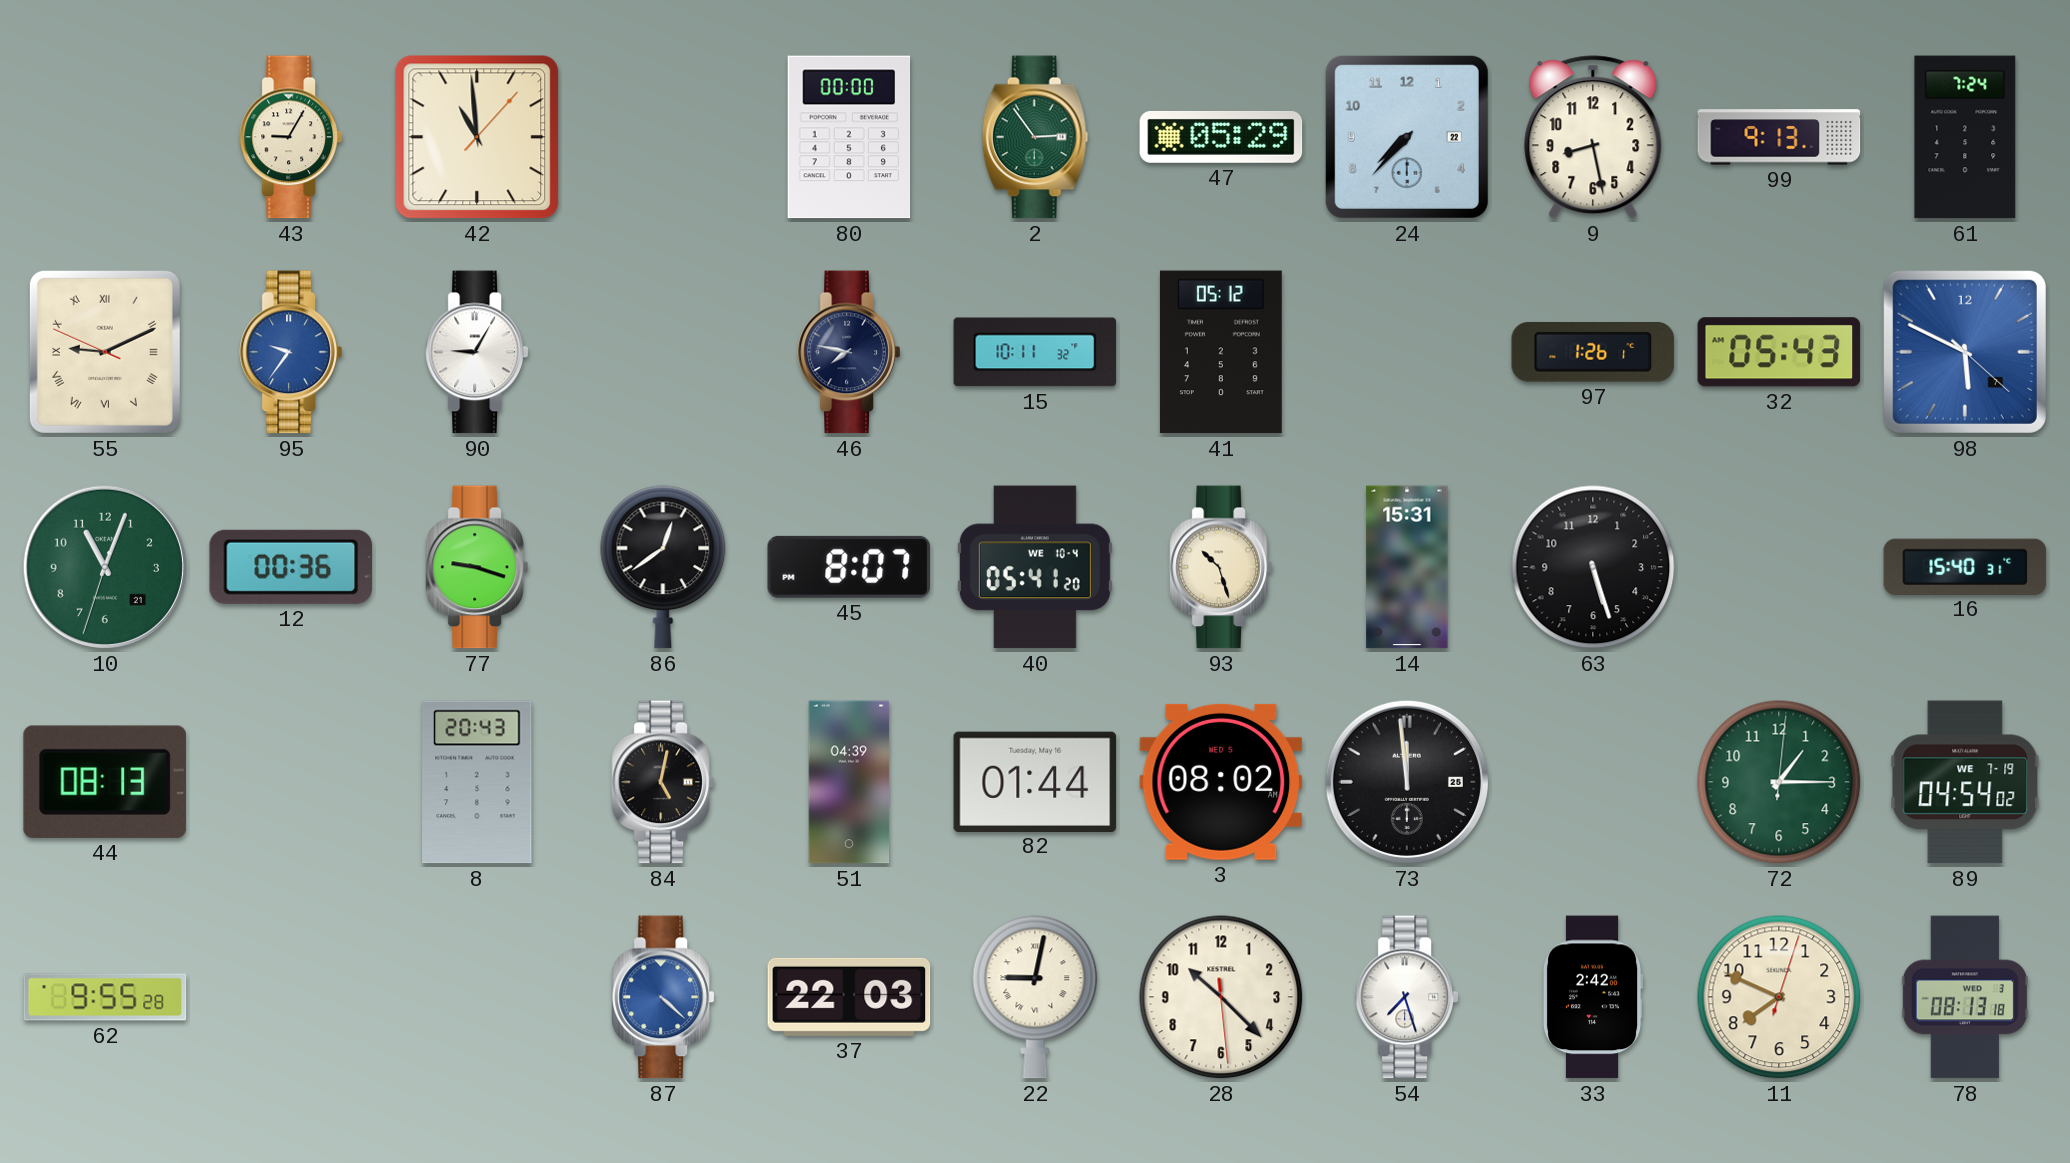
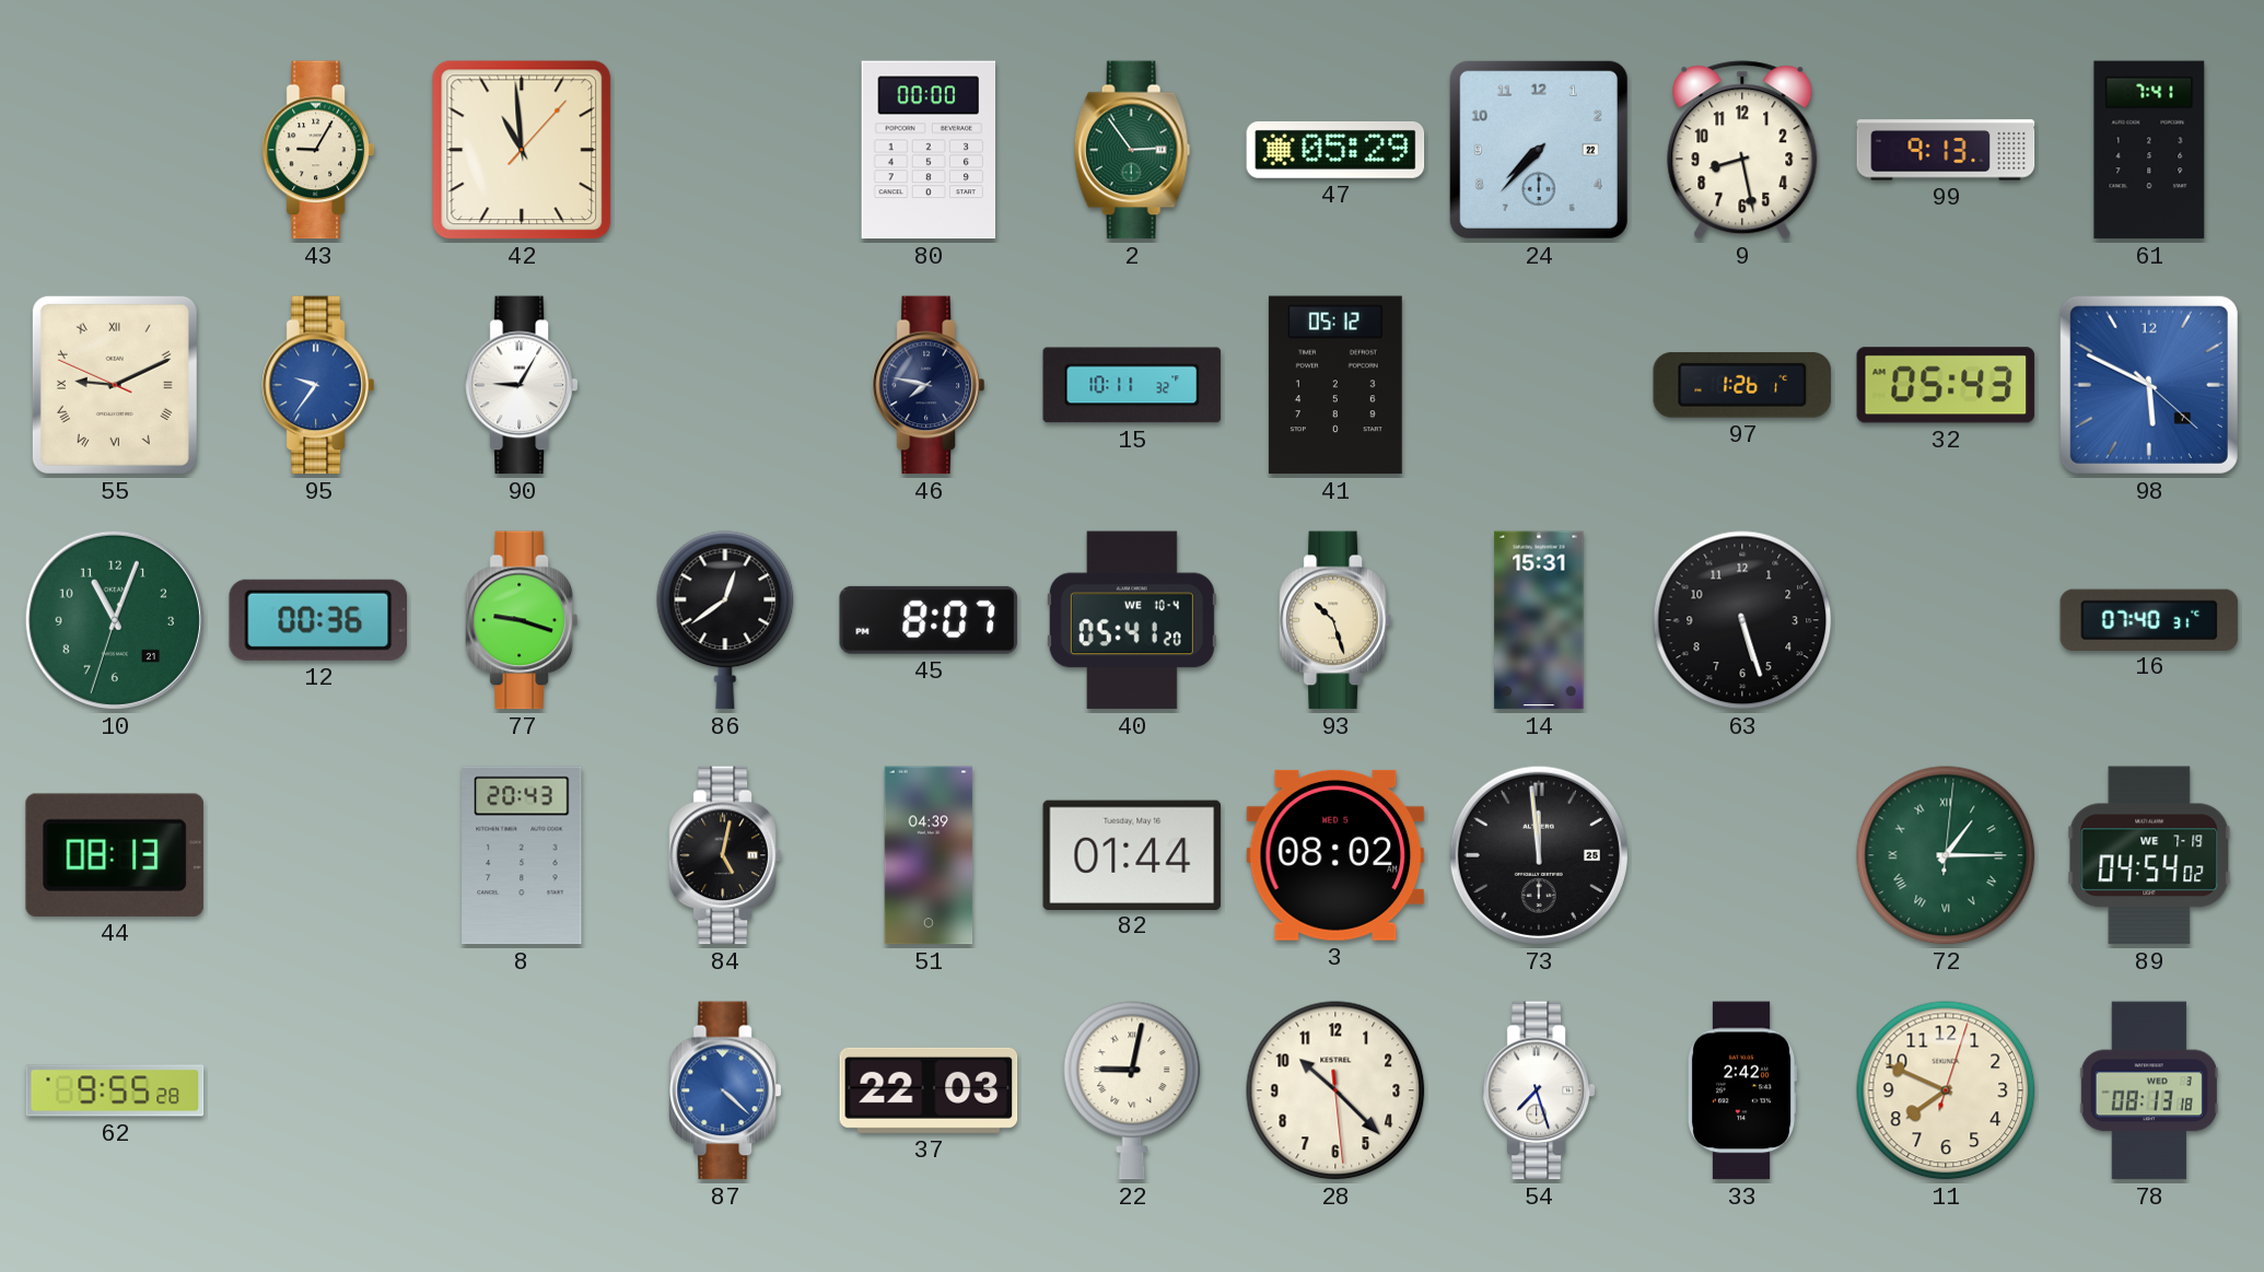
61: 7:24 -> 7:41
16: 15:40 -> 07:40
72 numerals: Arabic -> Roman
